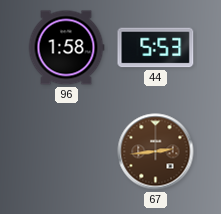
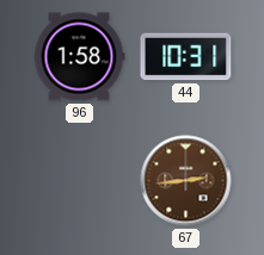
44: 5:53 -> 10:31
